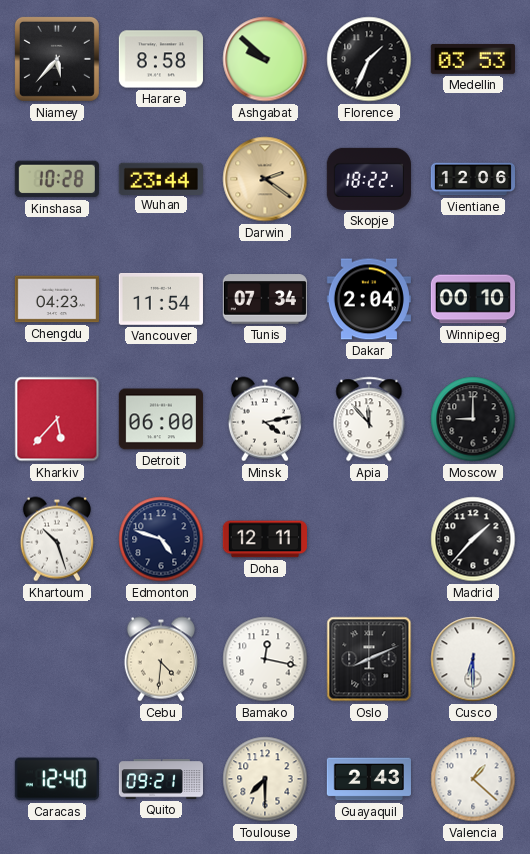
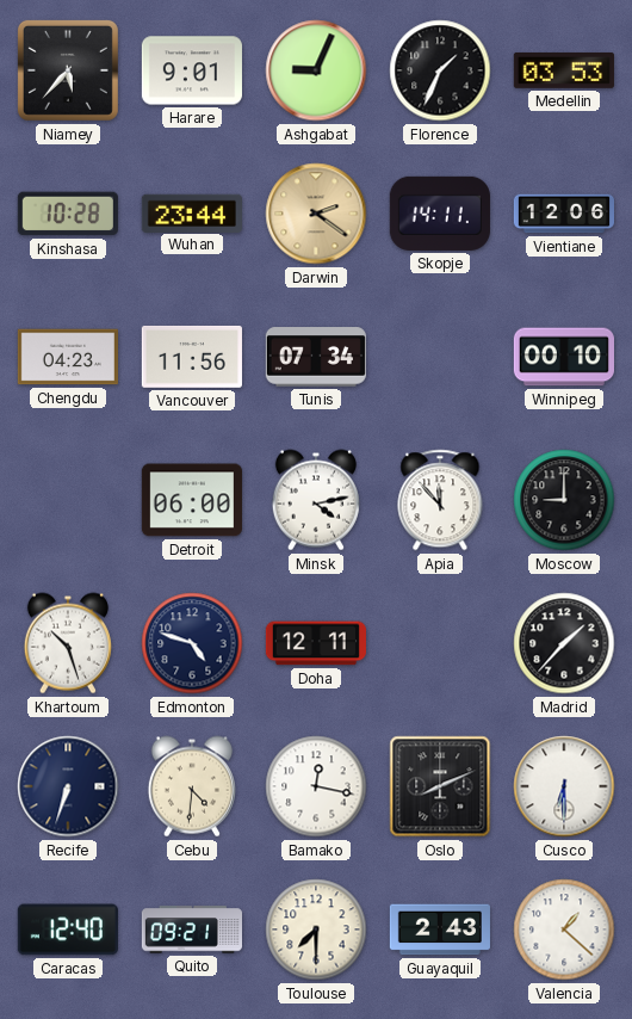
Harare: 8:58 -> 9:01
Ashgabat: 9:52 -> 9:04
Skopje: 18:22 -> 14:11
Vancouver: 11:54 -> 11:56
Dakar: 2:04 -> none
Kharkiv: 5:37 -> none
Recife: none -> 6:33
